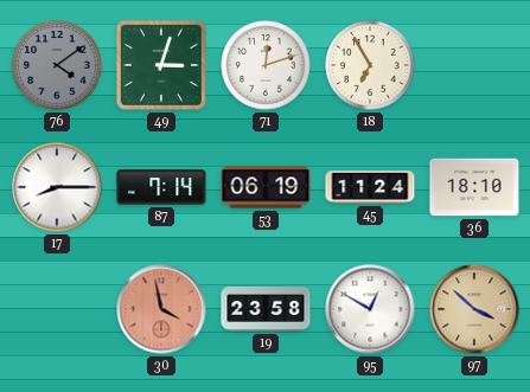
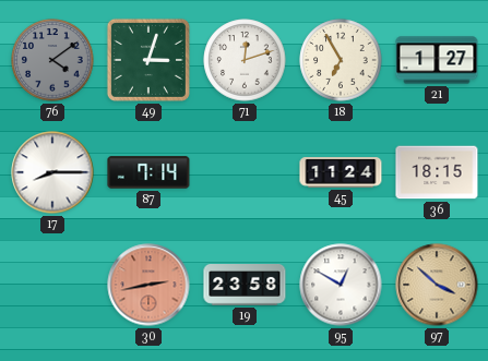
21: none -> 1:27
53: 06:19 -> none
36: 18:10 -> 18:15
30: 3:58 -> 2:43
